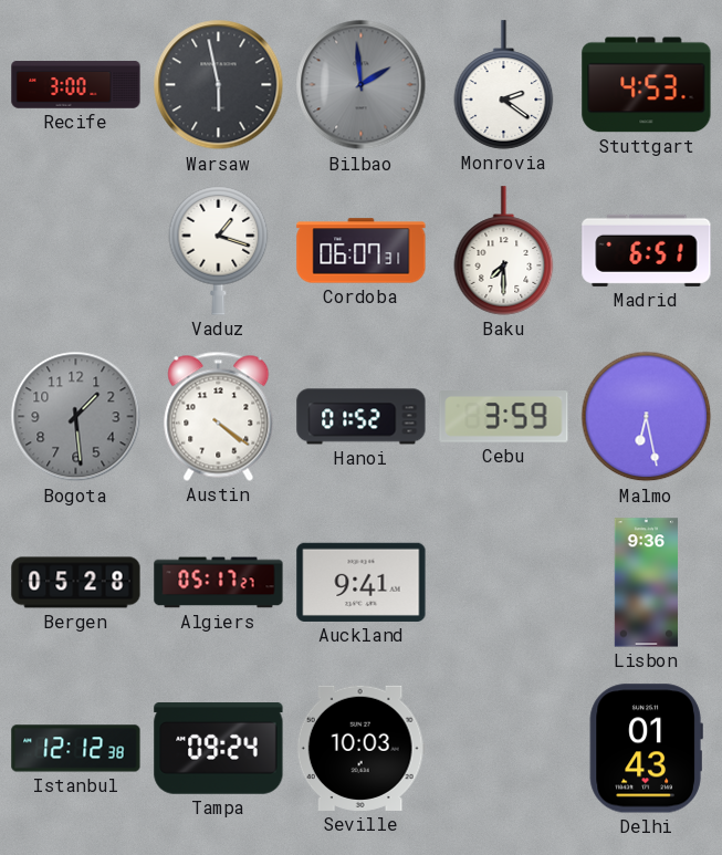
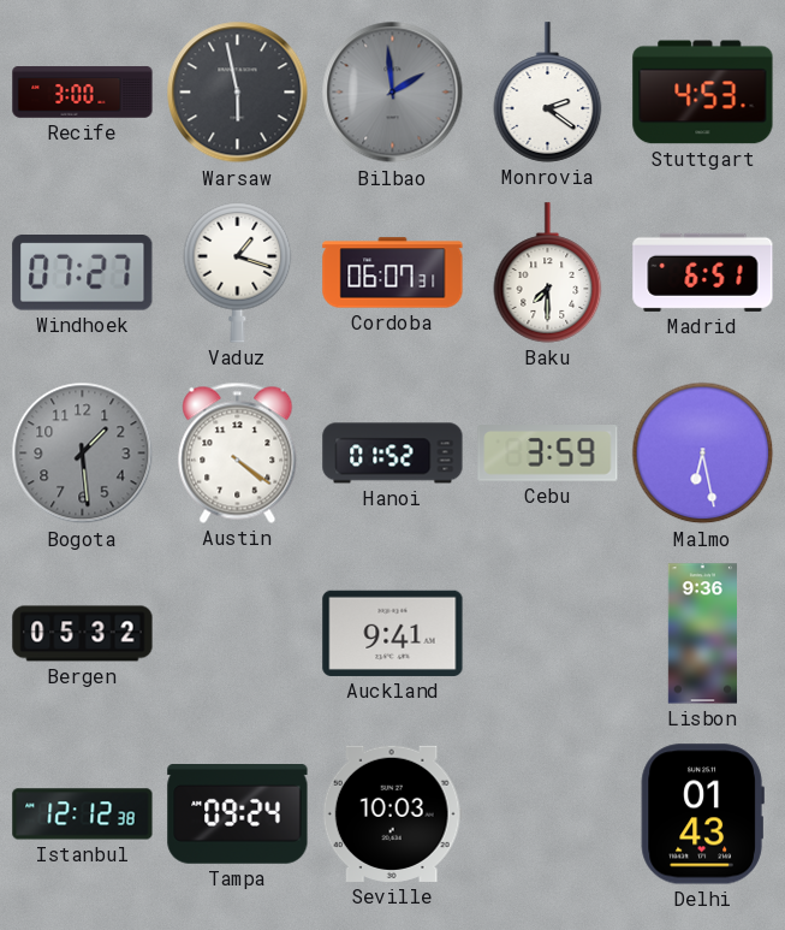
Windhoek: none -> 07:27
Bergen: 05:28 -> 05:32
Algiers: 05:17 -> none
